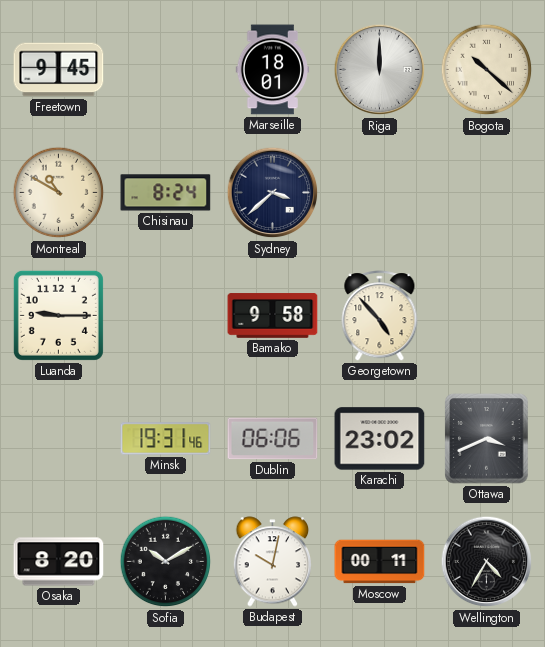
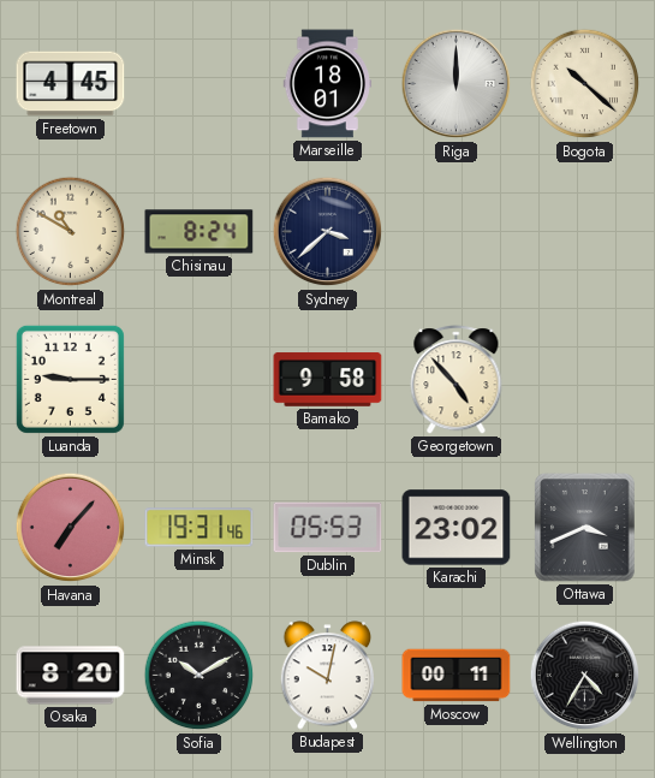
Freetown: 9:45 -> 4:45
Havana: none -> 7:07
Dublin: 06:06 -> 05:53
